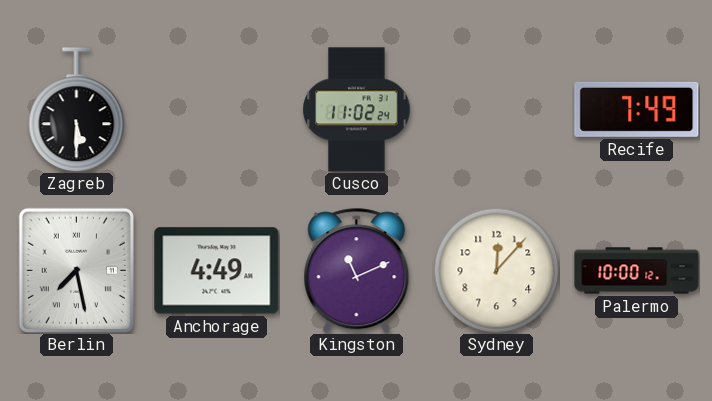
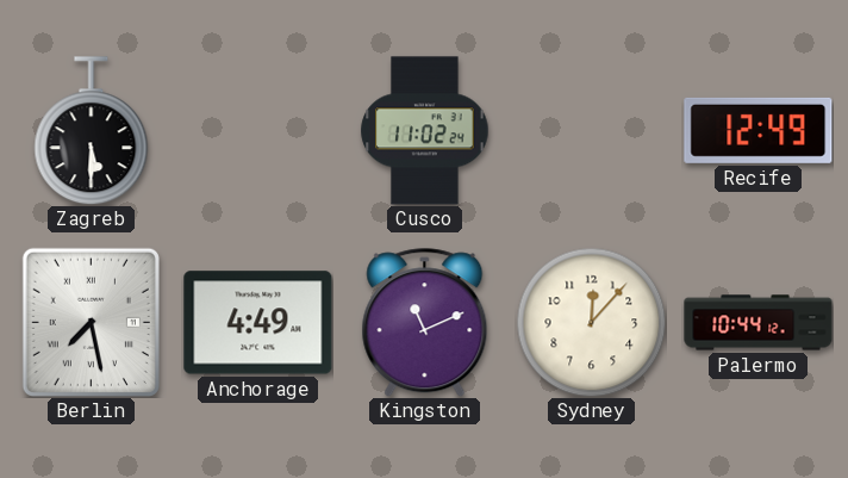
Recife: 7:49 -> 12:49
Palermo: 10:00 -> 10:44
